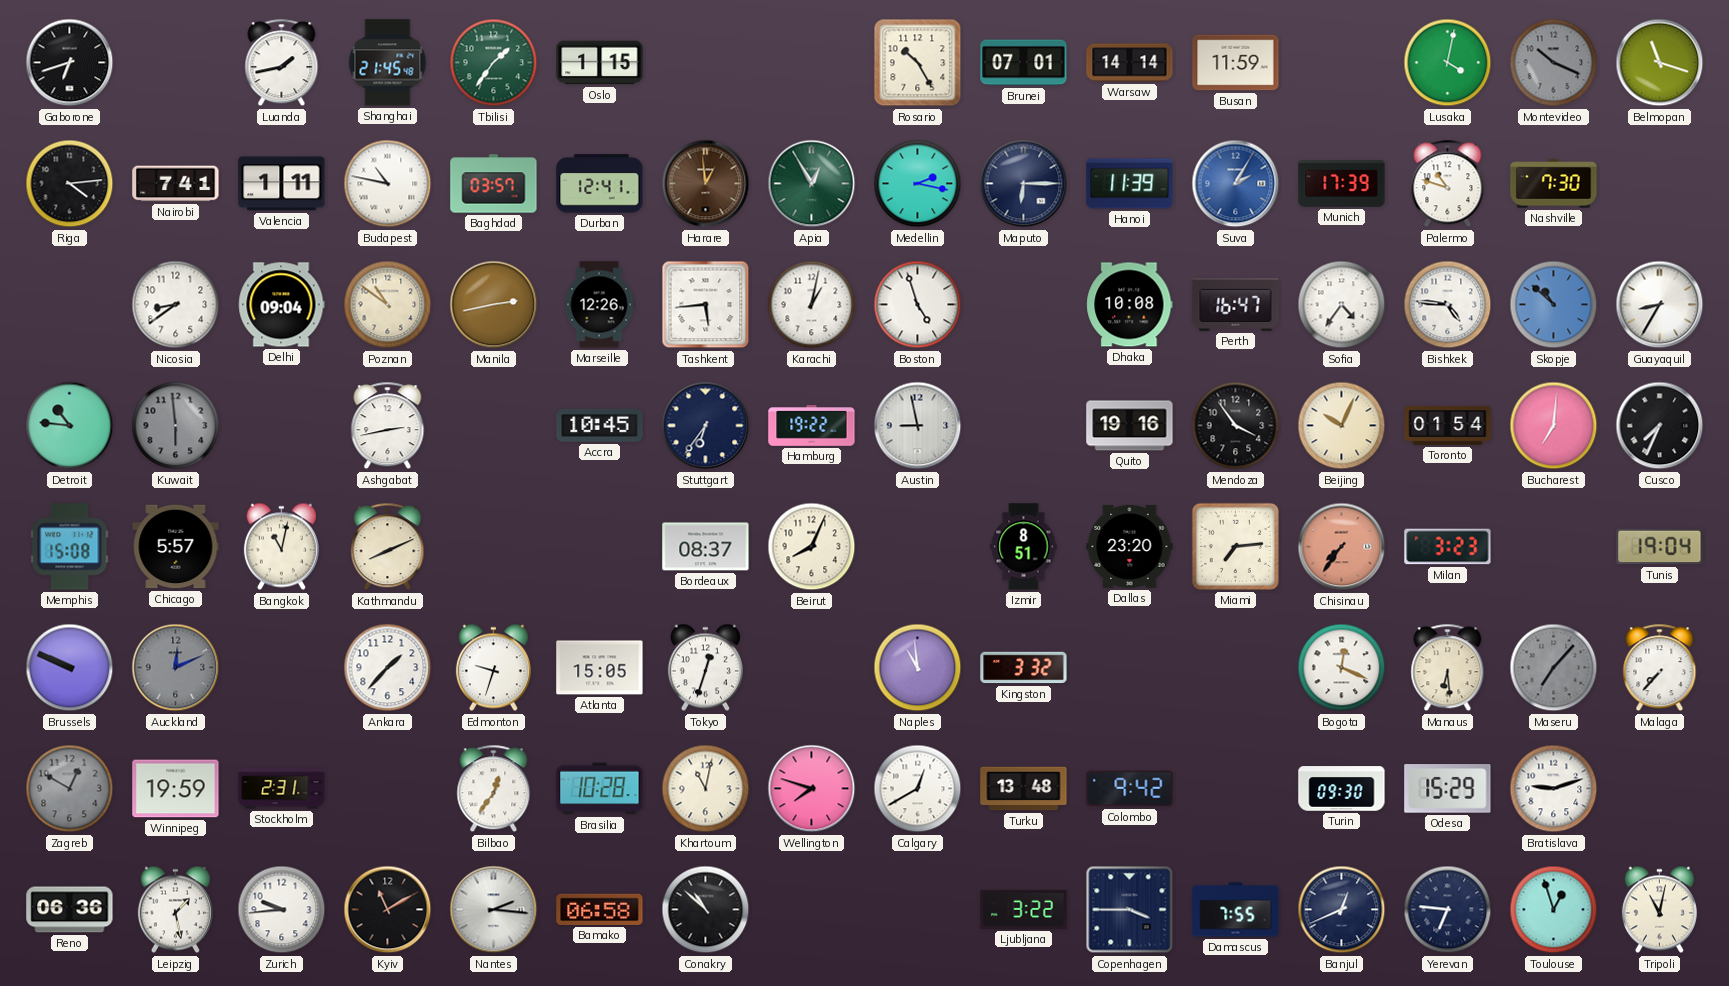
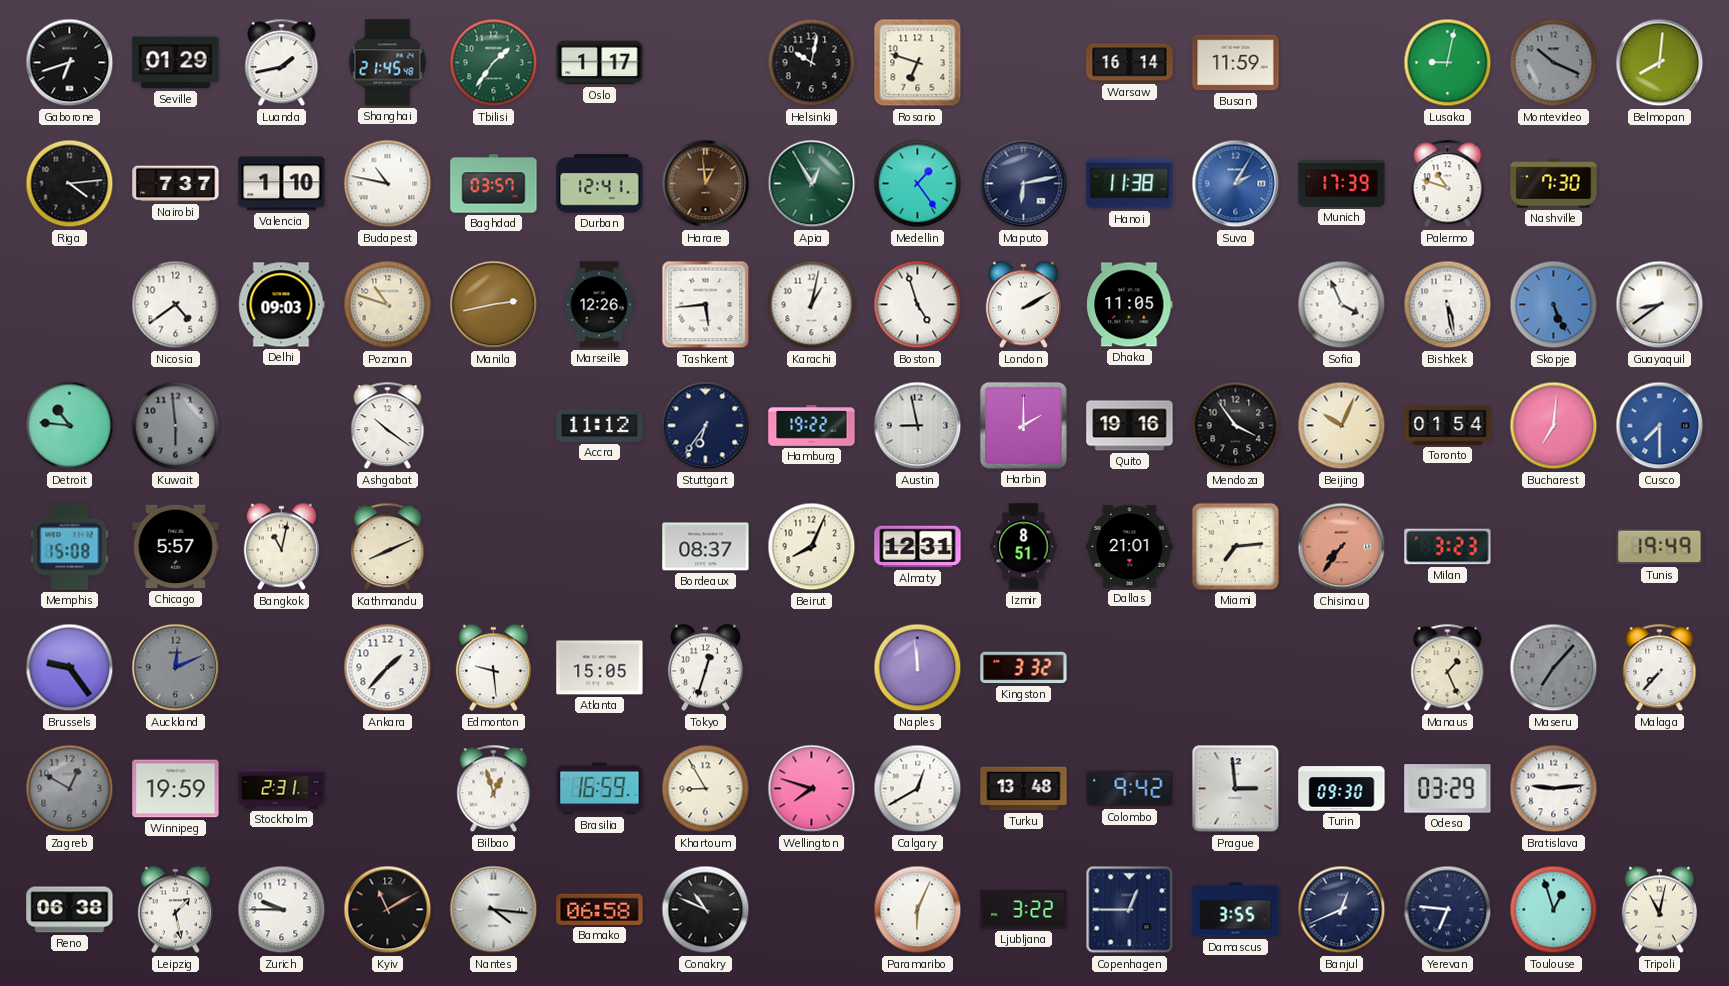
Seville: none -> 01:29
Oslo: 1:15 -> 1:17
Helsinki: none -> 10:02
Rosario: 10:25 -> 6:48
Brunei: 07:01 -> none
Warsaw: 14:14 -> 16:14
Lusaka: 4:02 -> 9:02
Belmopan: 11:18 -> 8:01
Nairobi: 7:41 -> 7:37
Valencia: 1:11 -> 1:10
Medellin: 2:17 -> 1:24
Maputo: 6:15 -> 6:13
Hanoi: 11:39 -> 11:38
Nicosia: 8:39 -> 4:39
Delhi: 09:04 -> 09:03
Poznan: 10:51 -> 10:48
London: none -> 2:10
Dhaka: 10:08 -> 11:05
Perth: 16:47 -> none
Sofia: 4:36 -> 3:56
Bishkek: 4:46 -> 5:28
Skopje: 10:52 -> 5:26
Guayaquil: 8:35 -> 8:39
Ashgabat: 2:43 -> 10:21
Accra: 10:45 -> 11:12
Harbin: none -> 2:00
Cusco: 7:34 -> 7:30
Cusco dial: black -> blue
Almaty: none -> 12:31
Dallas: 23:20 -> 21:01
Tunis: 19:04 -> 19:49
Brussels: 9:49 -> 9:24
Edmonton: 9:33 -> 9:29
Naples: 10:59 -> 11:59
Bogota: 12:19 -> none
Manaus: 6:29 -> 1:26
Bilbao: 12:36 -> 12:57
Brasilia: 10:28 -> 16:59
Khartoum: 11:02 -> 8:55
Prague: none -> 2:59
Odesa: 15:29 -> 03:29
Bratislava: 9:12 -> 9:14
Reno: 06:36 -> 06:38
Zurich: 9:44 -> 9:45
Nantes: 2:16 -> 4:16
Conakry: 10:52 -> 10:49
Paramaribo: none -> 6:04
Copenhagen: 3:45 -> 12:45
Damascus: 7:55 -> 3:55
